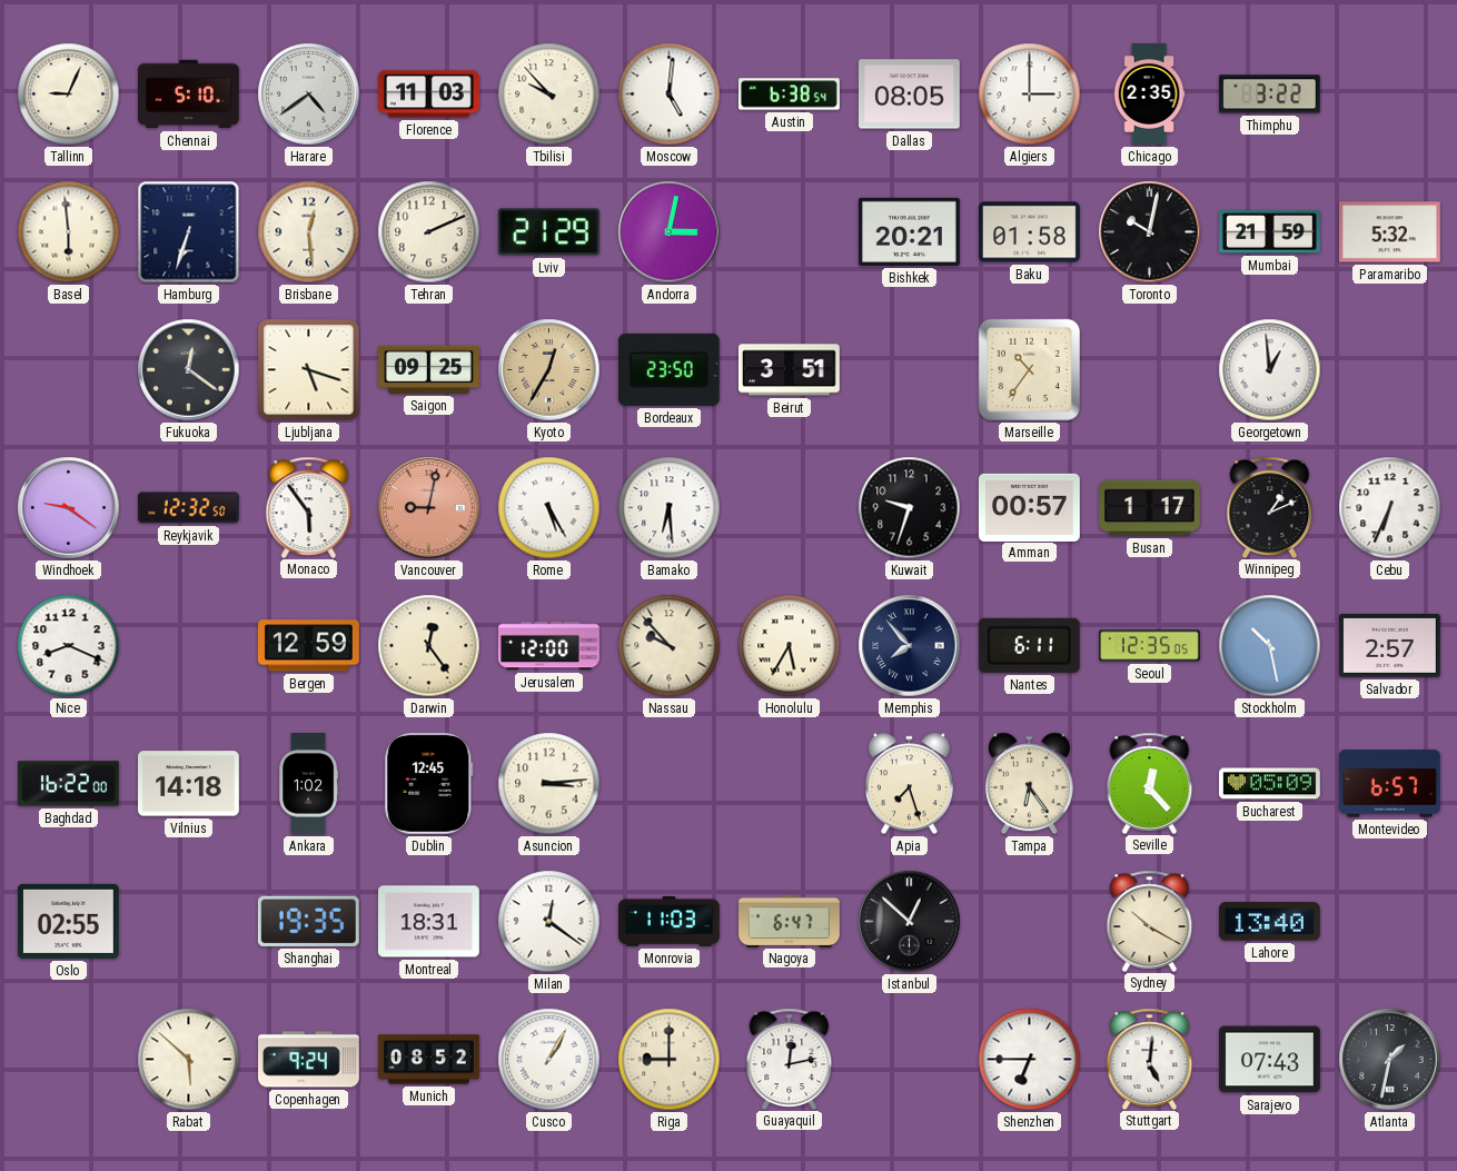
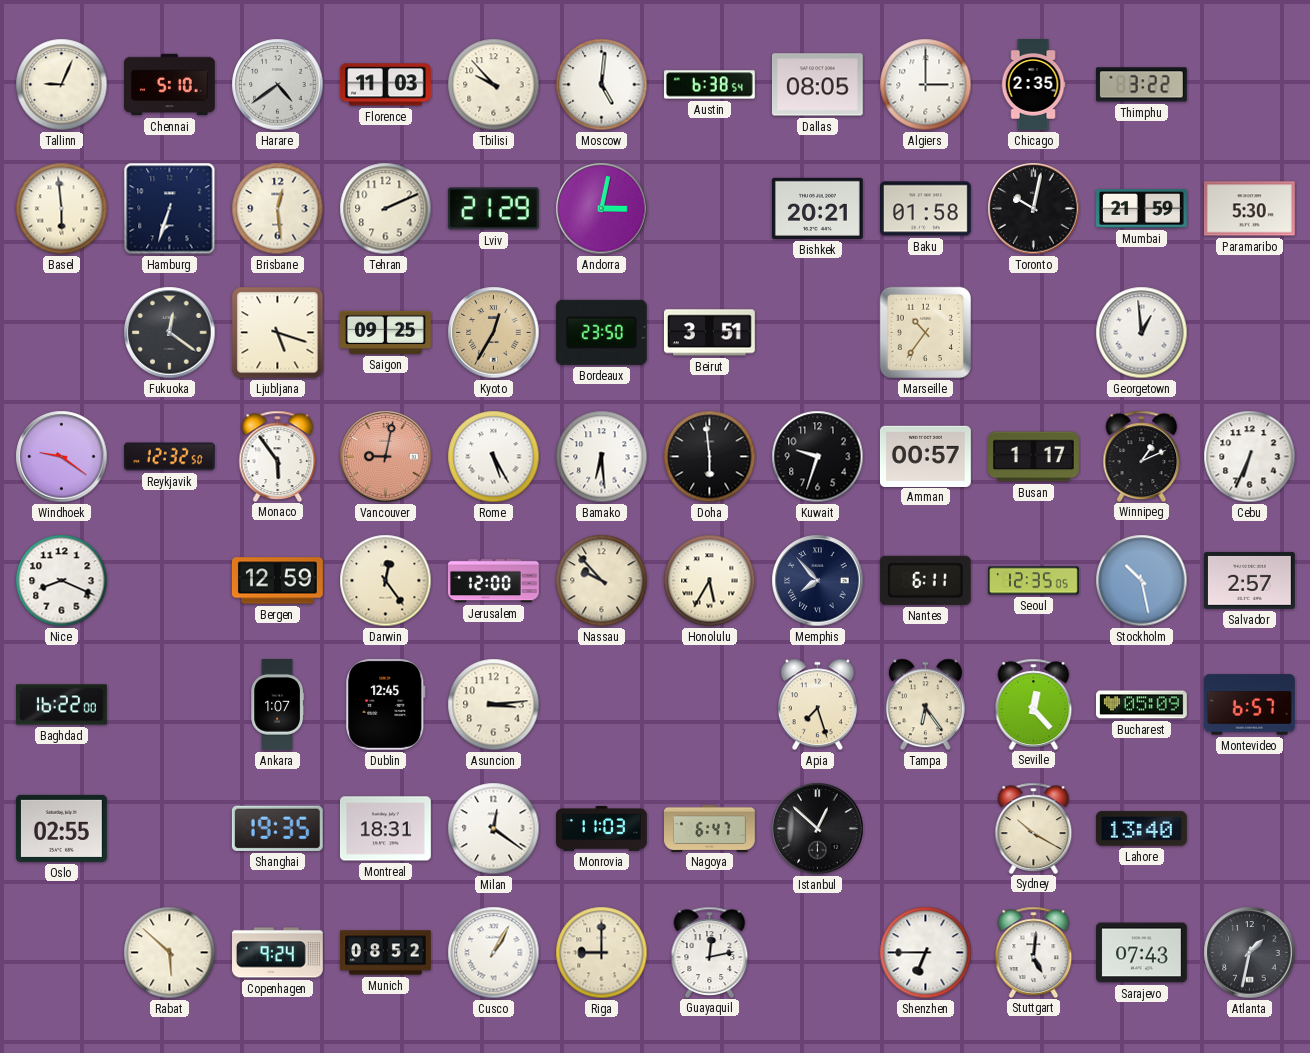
Paramaribo: 5:32 -> 5:30
Doha: none -> 5:59
Vilnius: 14:18 -> none
Ankara: 1:02 -> 1:07
